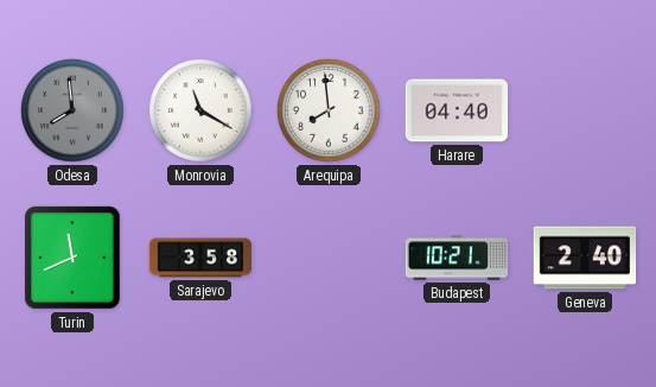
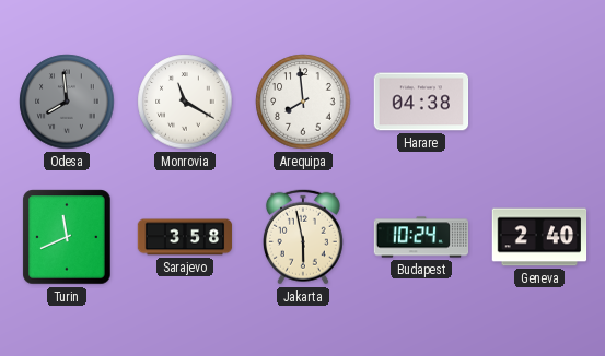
Harare: 04:40 -> 04:38
Jakarta: none -> 5:58
Budapest: 10:21 -> 10:24
